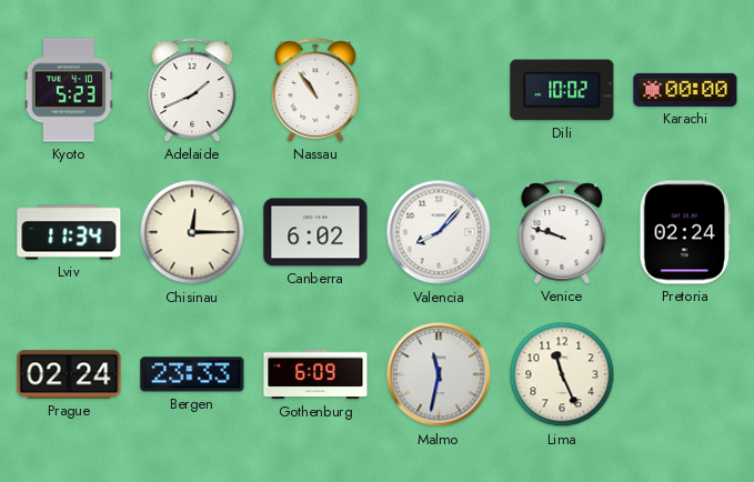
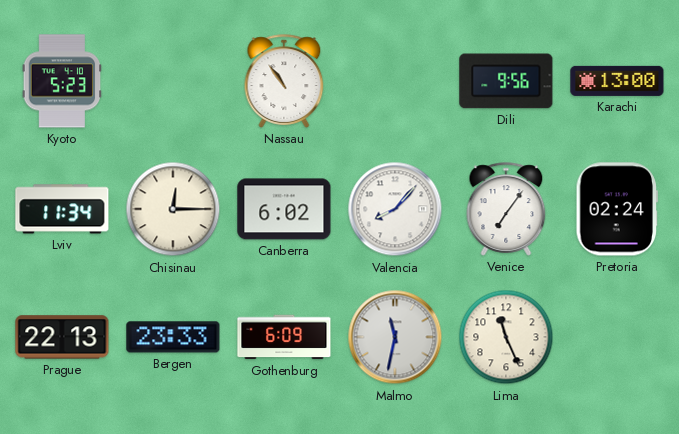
Adelaide: 1:41 -> none
Dili: 10:02 -> 9:56
Karachi: 00:00 -> 13:00
Venice: 9:48 -> 7:06
Prague: 02:24 -> 22:13
